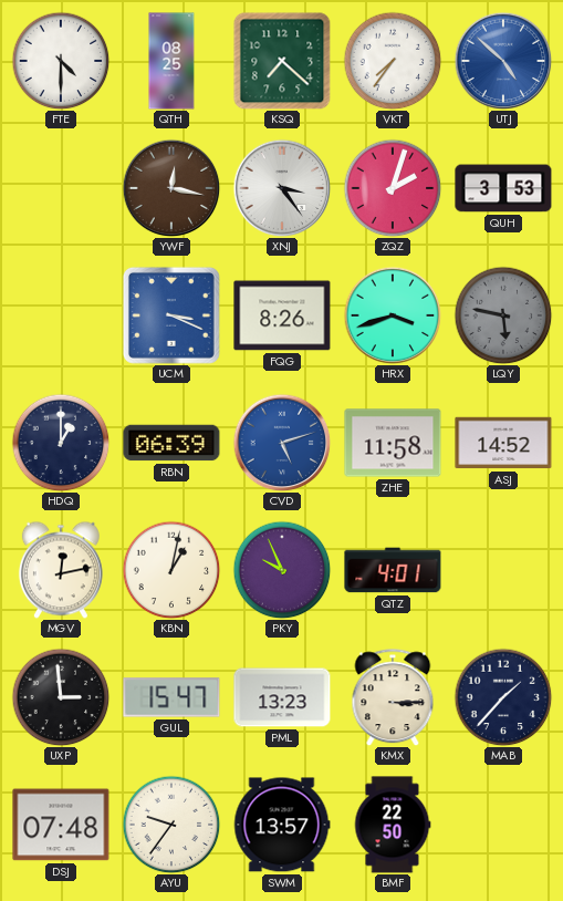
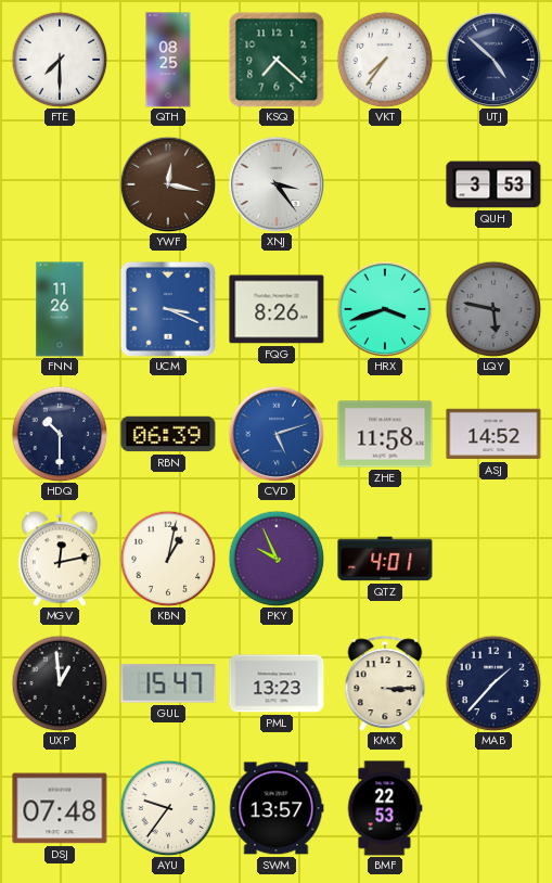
FTE: 4:30 -> 7:30
UTJ dial: blue -> navy
ZQZ: 2:03 -> none
FNN: none -> 11:26
HDQ: 1:00 -> 10:30
UXP: 2:59 -> 12:59
BMF: 22:50 -> 22:53
